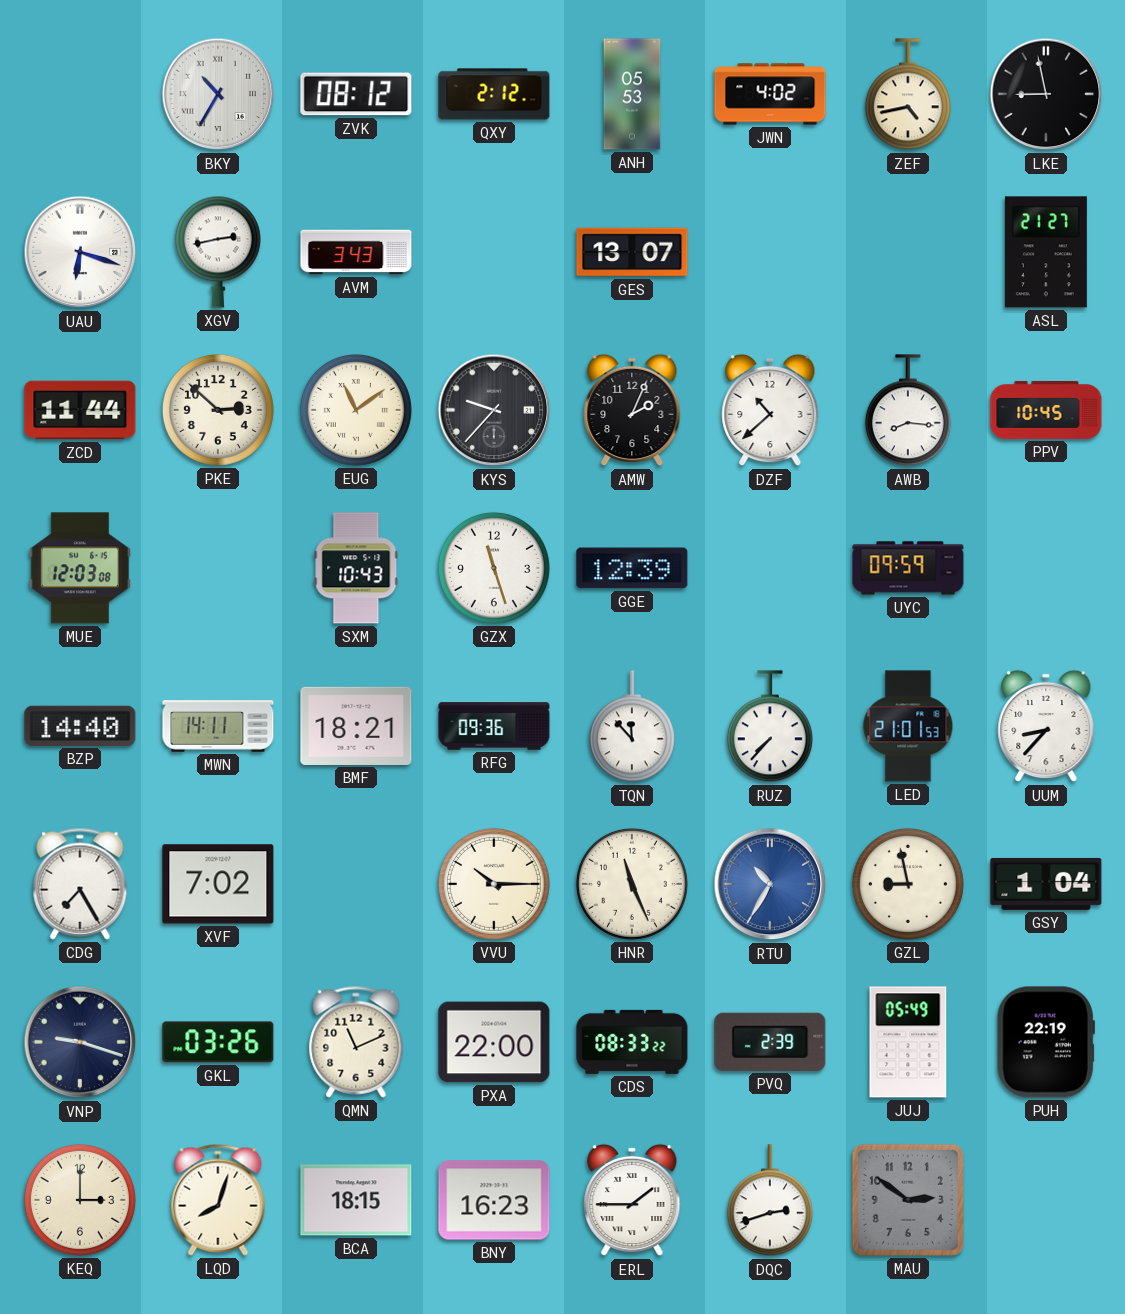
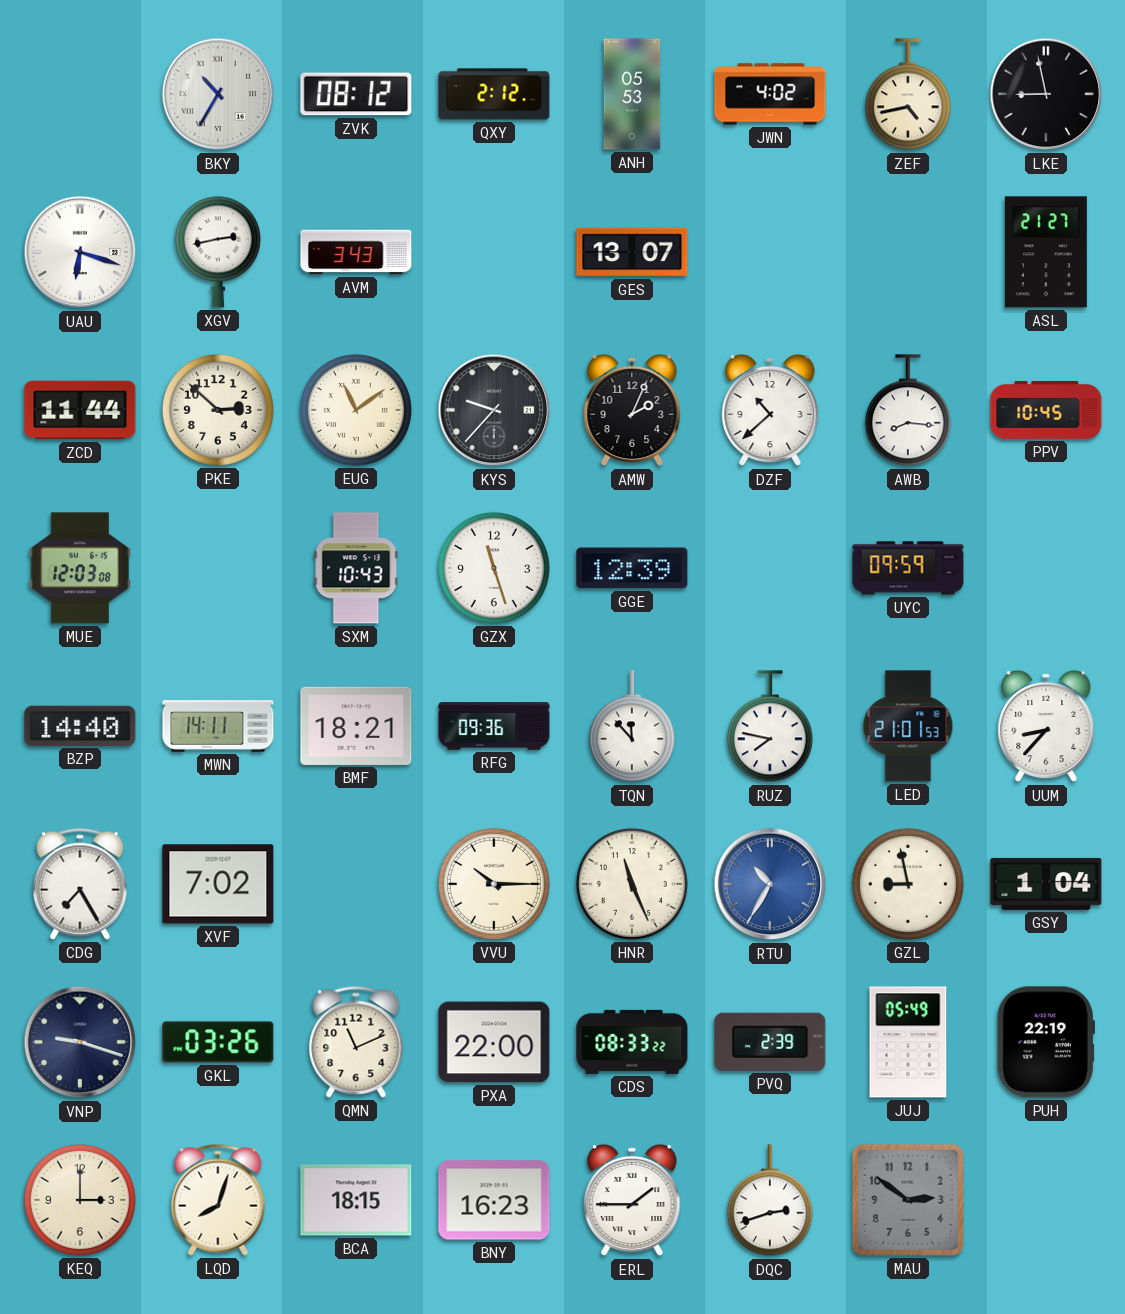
RUZ: 7:37 -> 7:47
